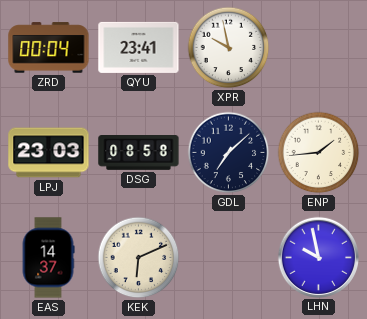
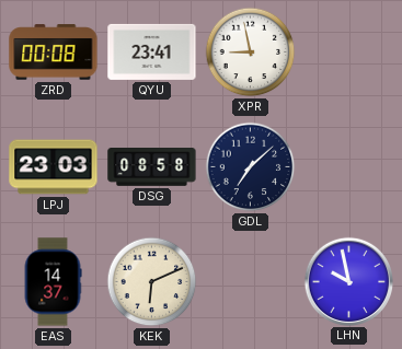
ZRD: 00:04 -> 00:08
XPR: 9:58 -> 8:58
ENP: 1:44 -> none
